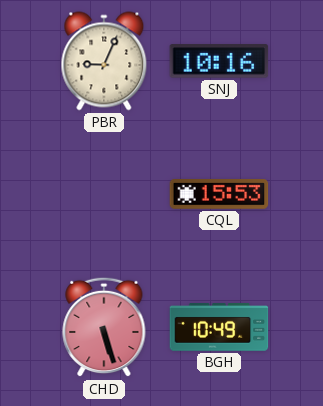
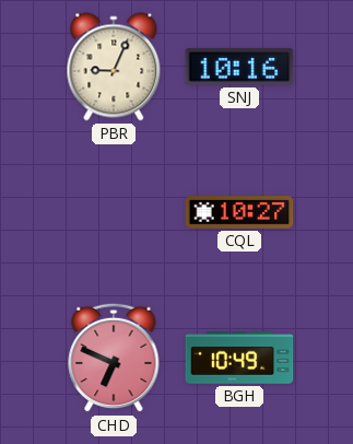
CQL: 15:53 -> 10:27
CHD: 5:27 -> 6:49
